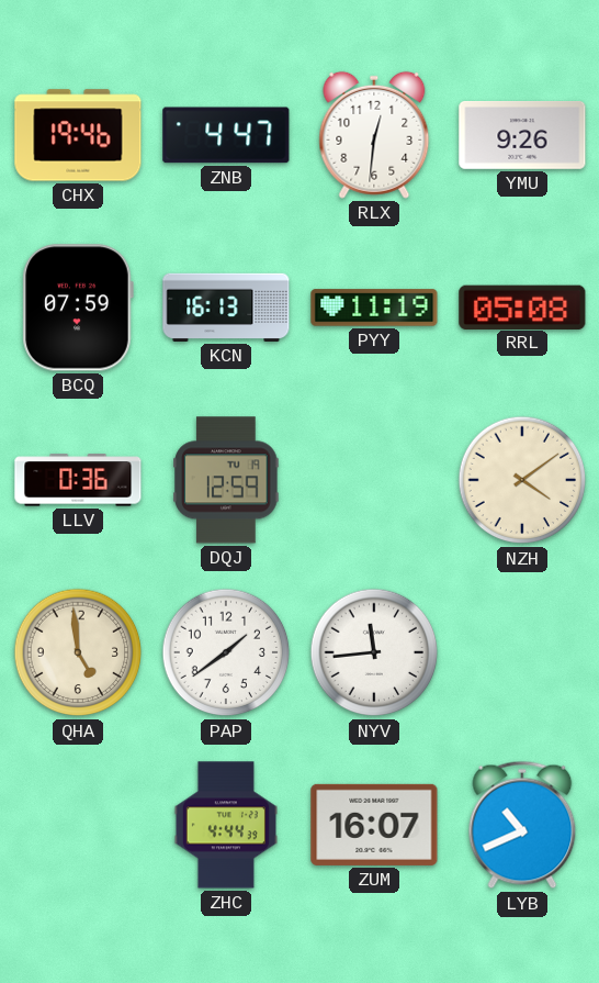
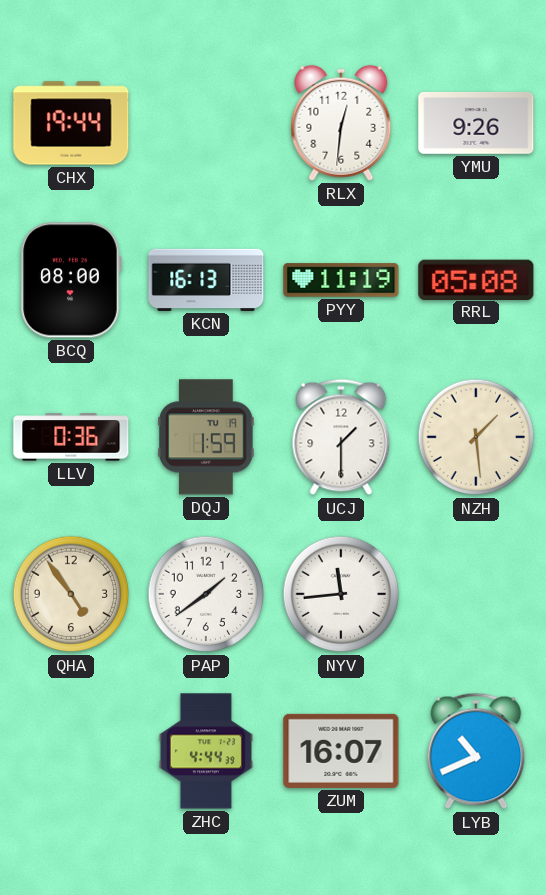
CHX: 19:46 -> 19:44
ZNB: 4:47 -> none
BCQ: 07:59 -> 08:00
DQJ: 12:59 -> 1:59
UCJ: none -> 1:30
NZH: 4:09 -> 1:29
QHA: 4:59 -> 4:54
